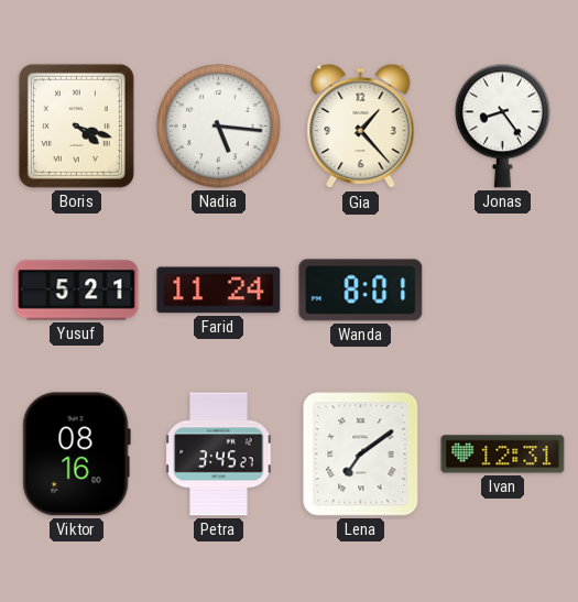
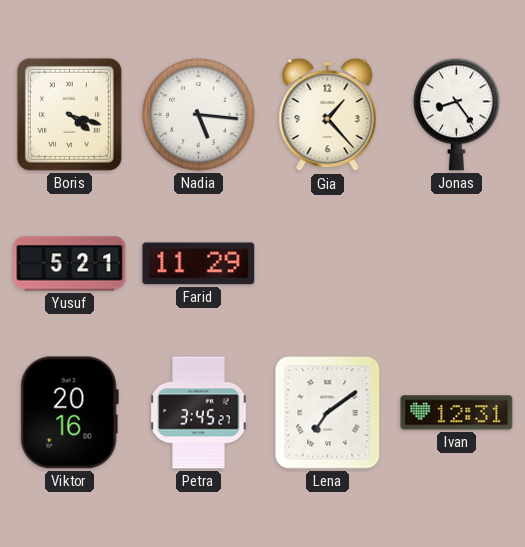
Farid: 11:24 -> 11:29
Wanda: 8:01 -> none
Viktor: 08:16 -> 20:16
